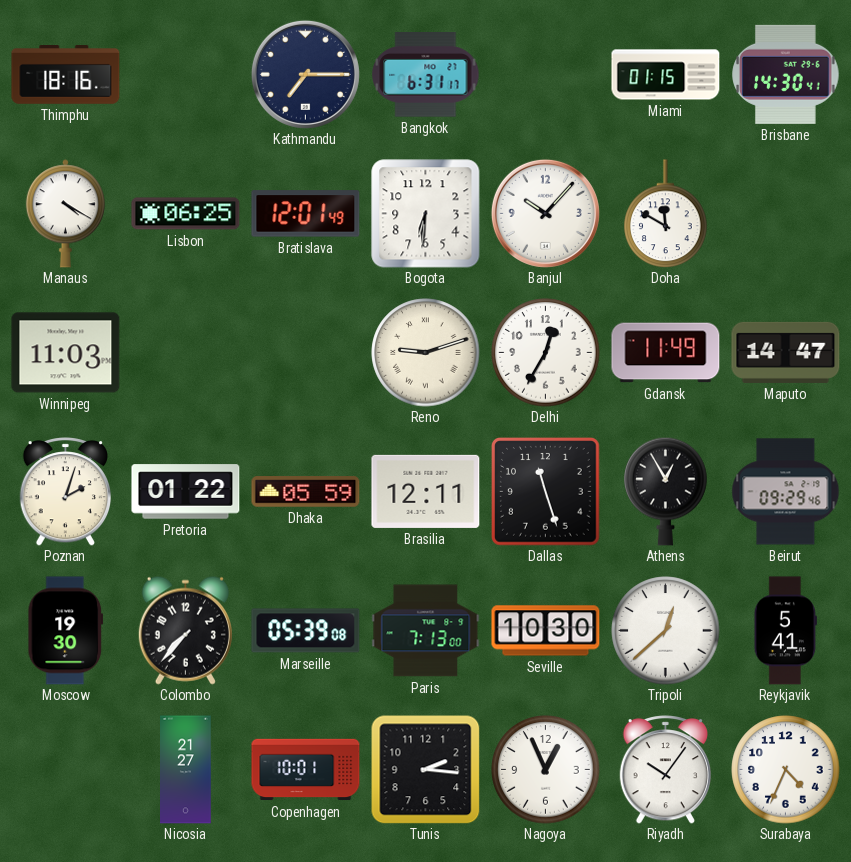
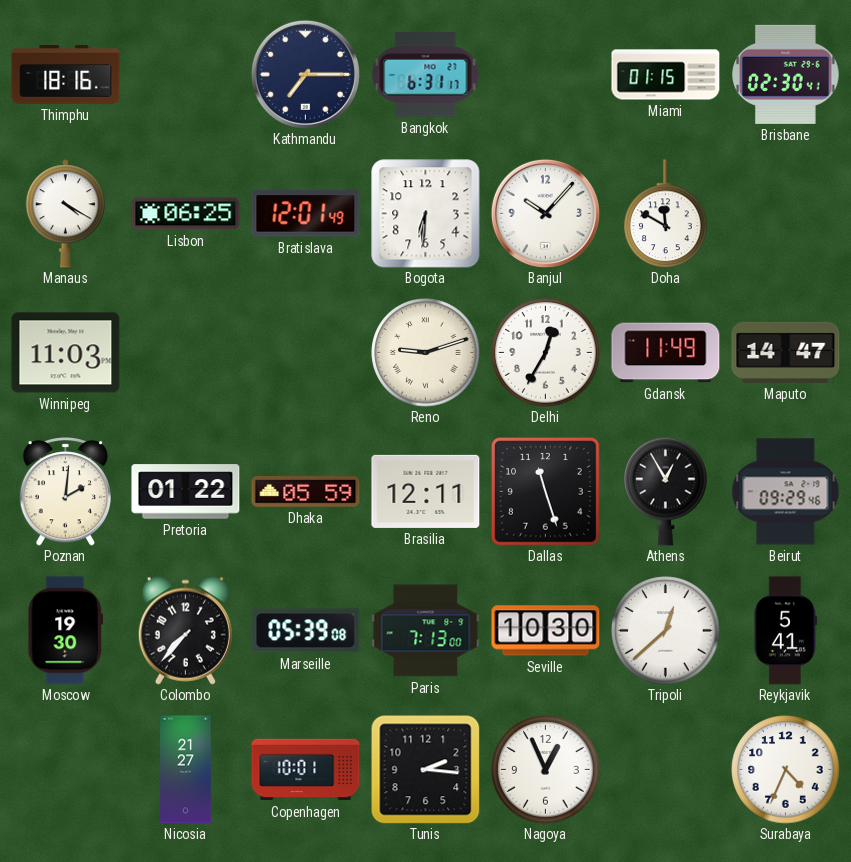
Brisbane: 14:30 -> 02:30
Poznan: 2:03 -> 2:01
Riyadh: 10:06 -> none
